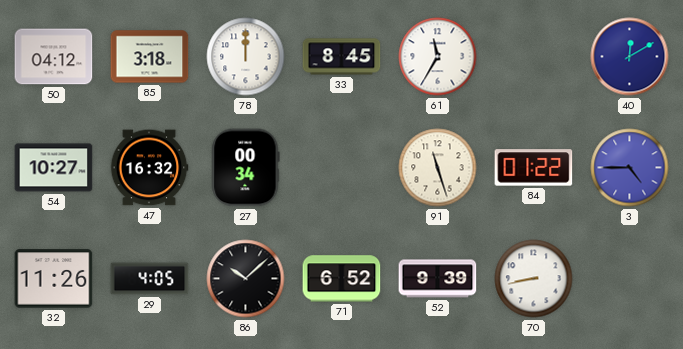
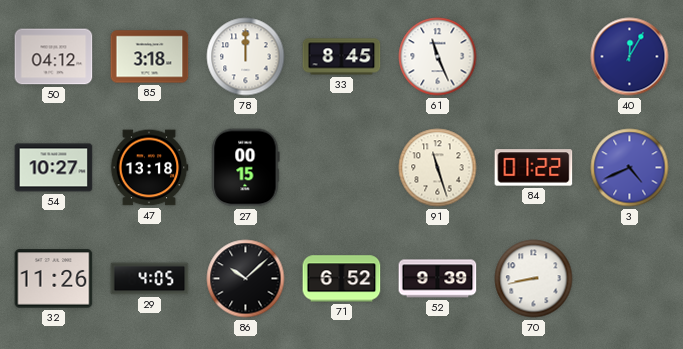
61: 11:35 -> 11:26
40: 12:10 -> 12:05
47: 16:32 -> 13:18
27: 00:34 -> 00:15
3: 4:45 -> 4:41
